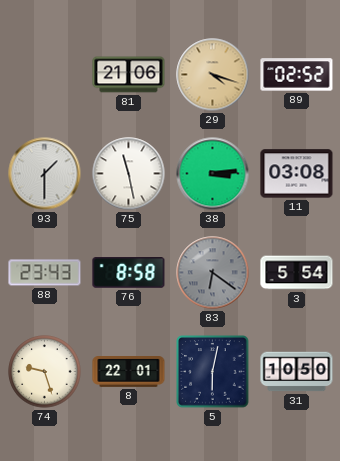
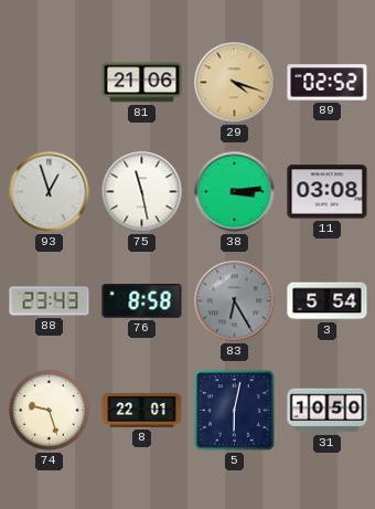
93: 1:30 -> 12:57
83: 6:21 -> 6:25
